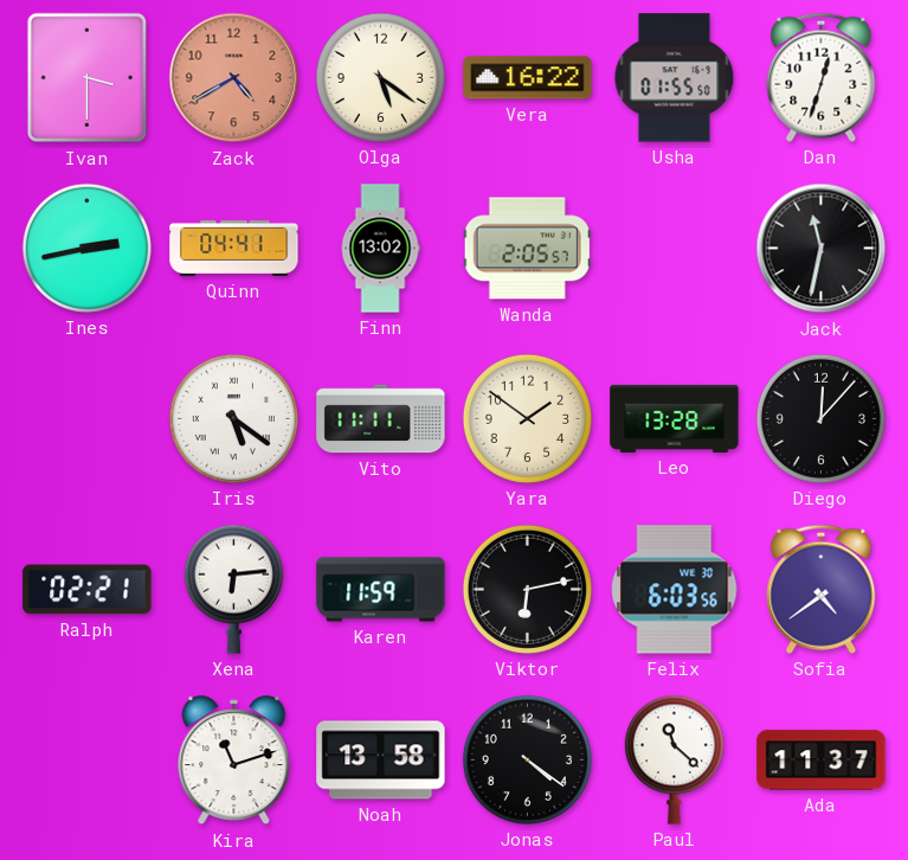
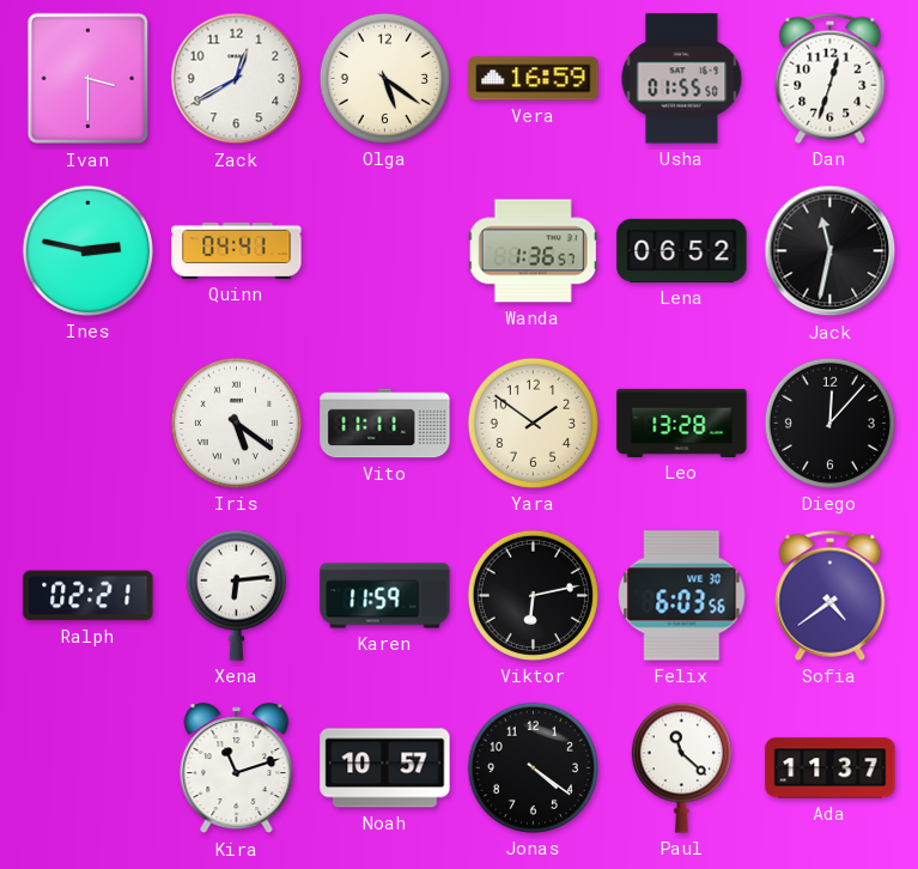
Zack: 4:40 -> 12:40
Zack dial: salmon -> white
Vera: 16:22 -> 16:59
Ines: 2:43 -> 2:47
Finn: 13:02 -> none
Wanda: 2:05 -> 1:36
Lena: none -> 06:52
Noah: 13:58 -> 10:57
